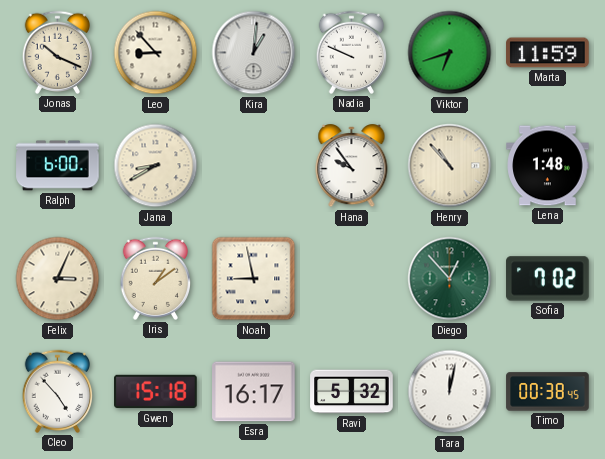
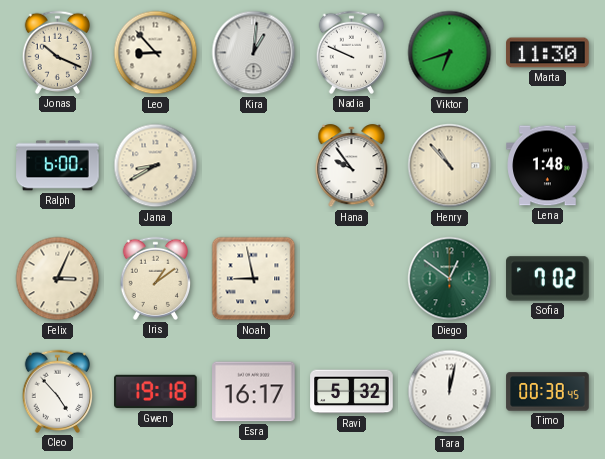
Marta: 11:59 -> 11:30
Diego: 12:53 -> 12:51
Gwen: 15:18 -> 19:18
